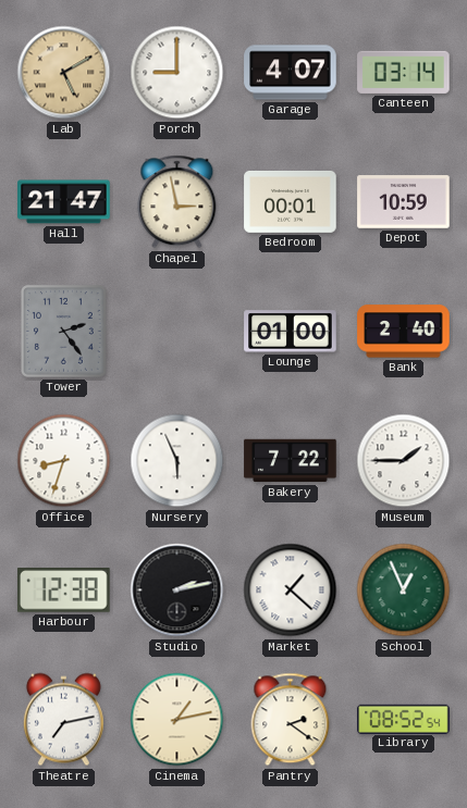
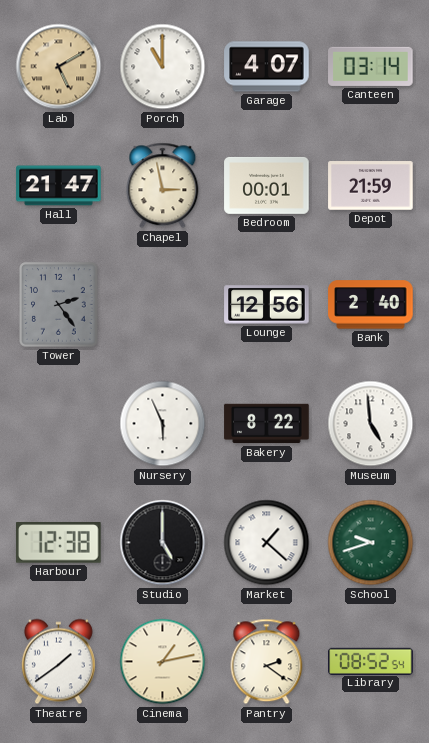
Porch: 9:00 -> 11:00
Depot: 10:59 -> 21:59
Lounge: 01:00 -> 12:56
Office: 8:33 -> none
Bakery: 7:22 -> 8:22
Museum: 1:45 -> 4:59
Studio: 2:13 -> 5:00
School: 12:56 -> 9:42
Theatre: 7:13 -> 1:39
